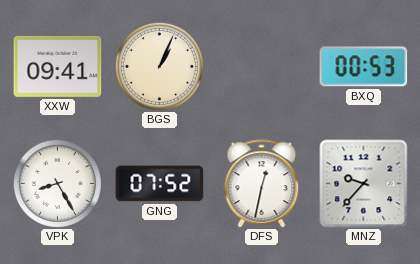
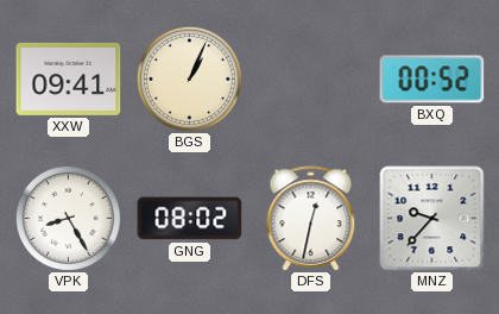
BXQ: 00:53 -> 00:52
GNG: 07:52 -> 08:02
